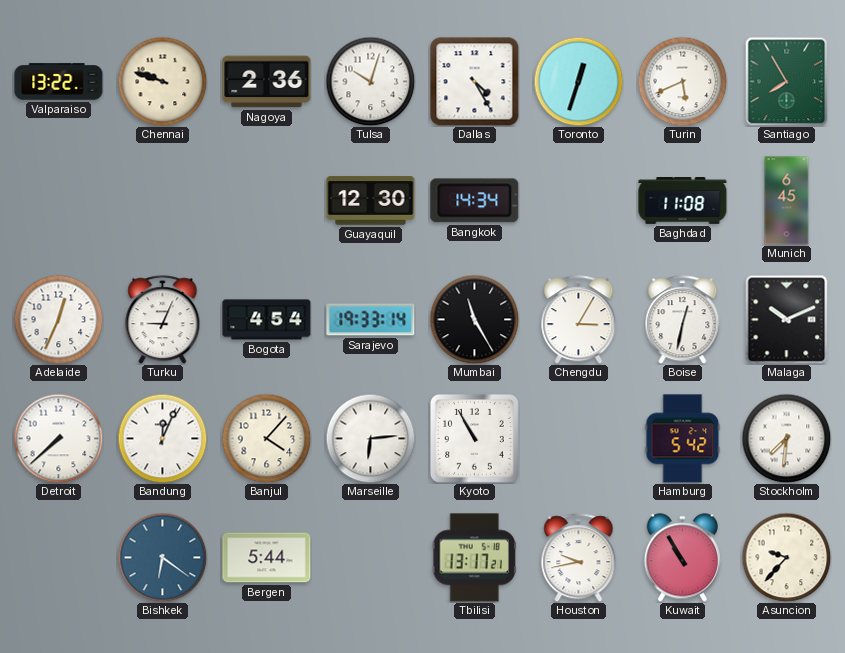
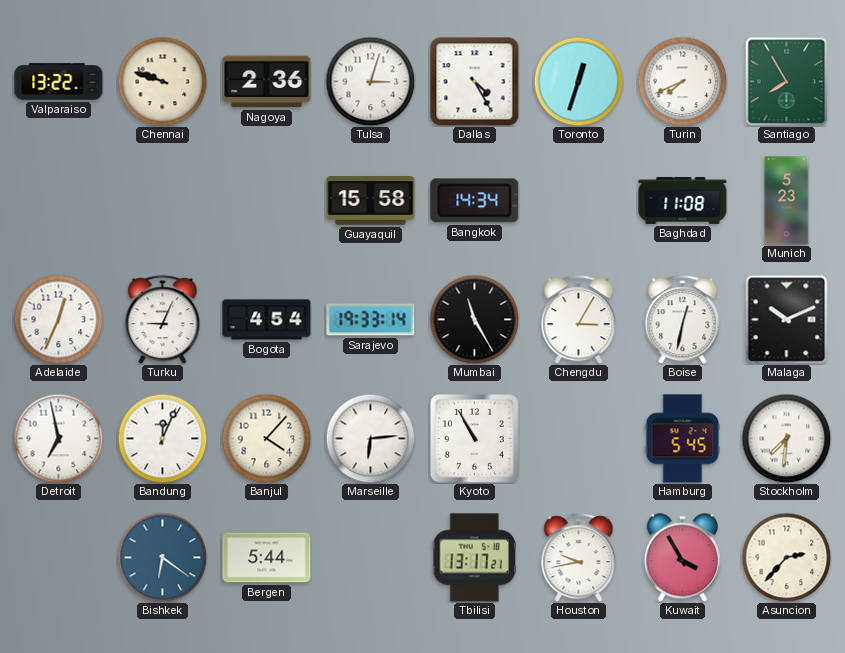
Tulsa: 10:03 -> 3:03
Turin: 5:41 -> 7:41
Guayaquil: 12:30 -> 15:58
Munich: 6:45 -> 5:23
Detroit: 7:38 -> 6:58
Hamburg: 5:42 -> 5:45
Kuwait: 10:55 -> 3:55
Asuncion: 9:37 -> 2:37
